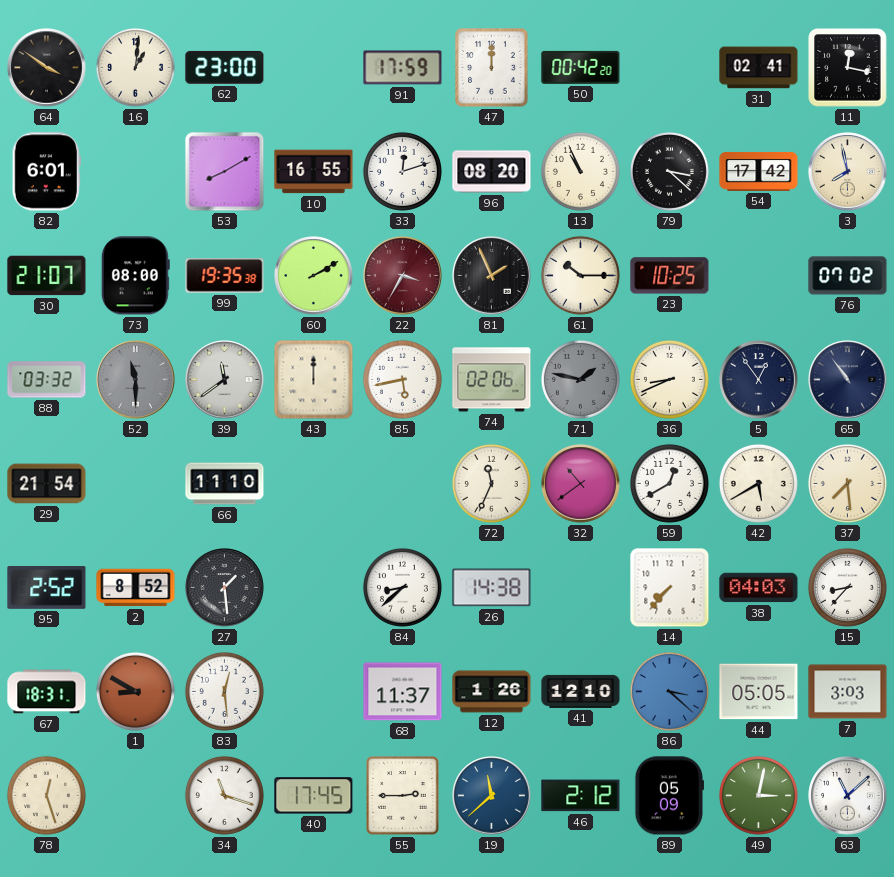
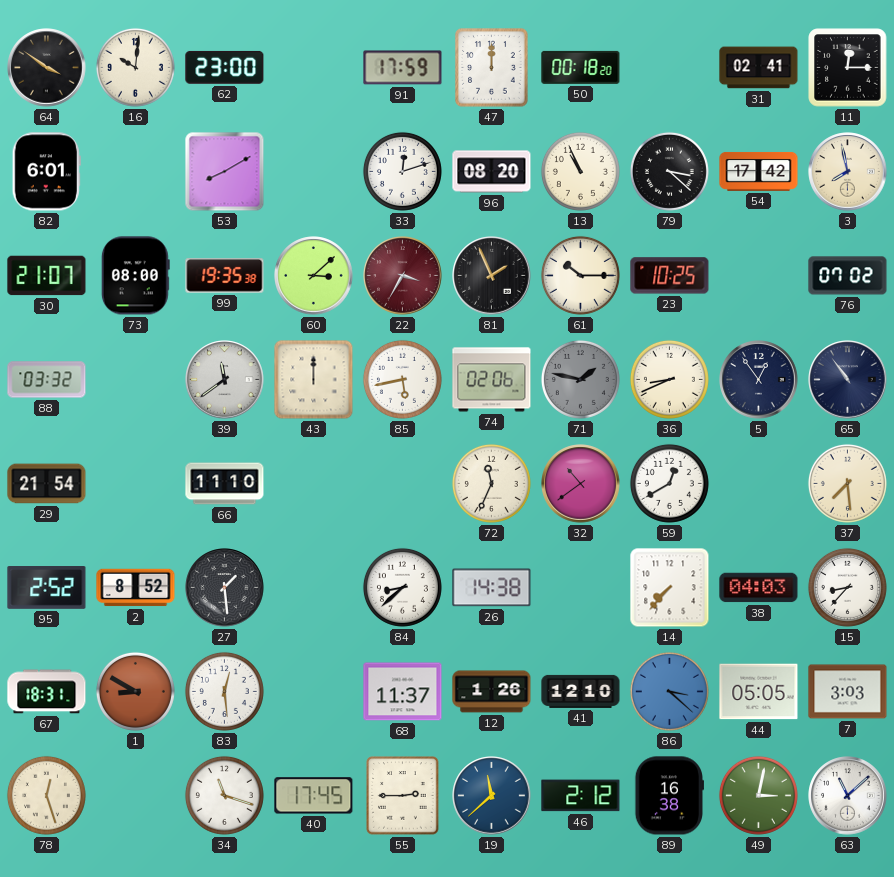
16: 1:01 -> 10:01
50: 00:42 -> 00:18
11: 12:17 -> 12:15
10: 16:55 -> none
60: 2:10 -> 3:08
52: 11:30 -> none
42: 5:40 -> none
89: 05:09 -> 16:38
